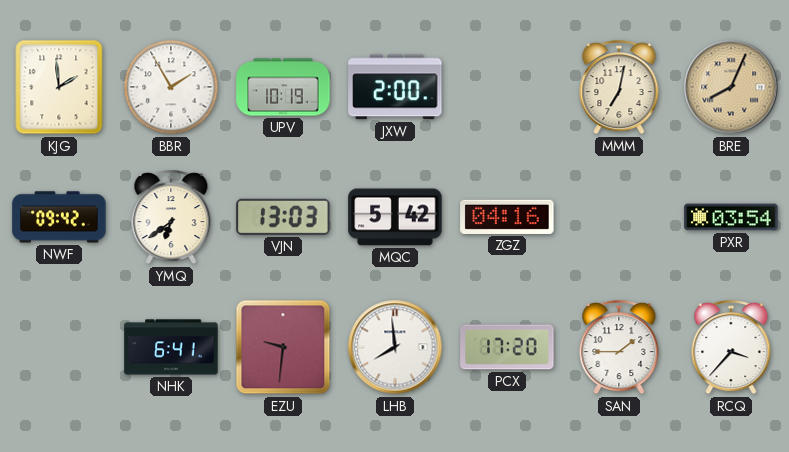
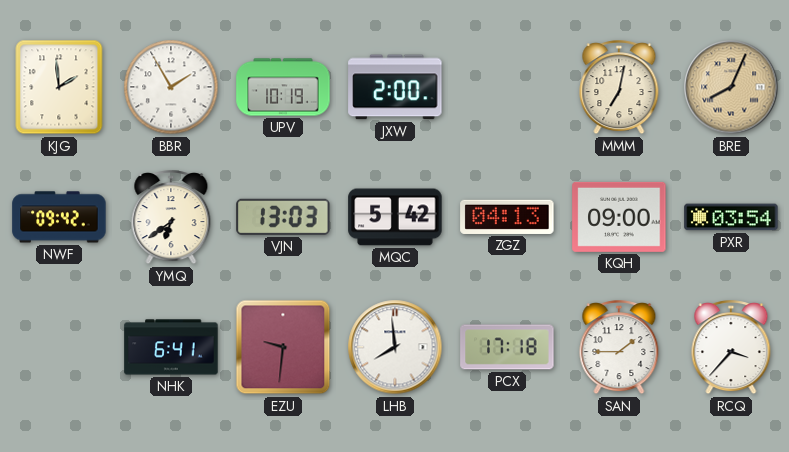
ZGZ: 04:16 -> 04:13
KQH: none -> 09:00
PCX: 17:20 -> 17:18
